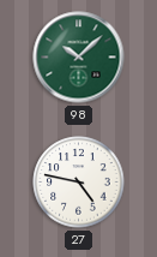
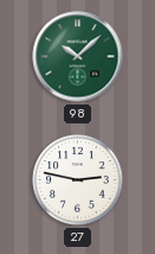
27: 4:47 -> 2:47
